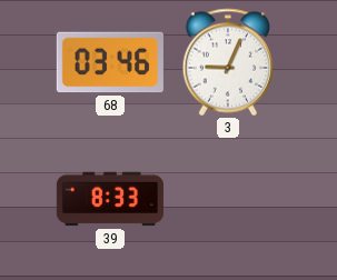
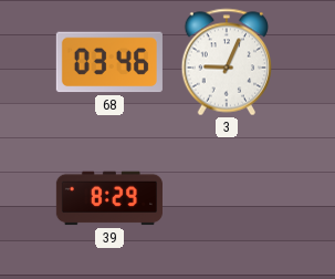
39: 8:33 -> 8:29
